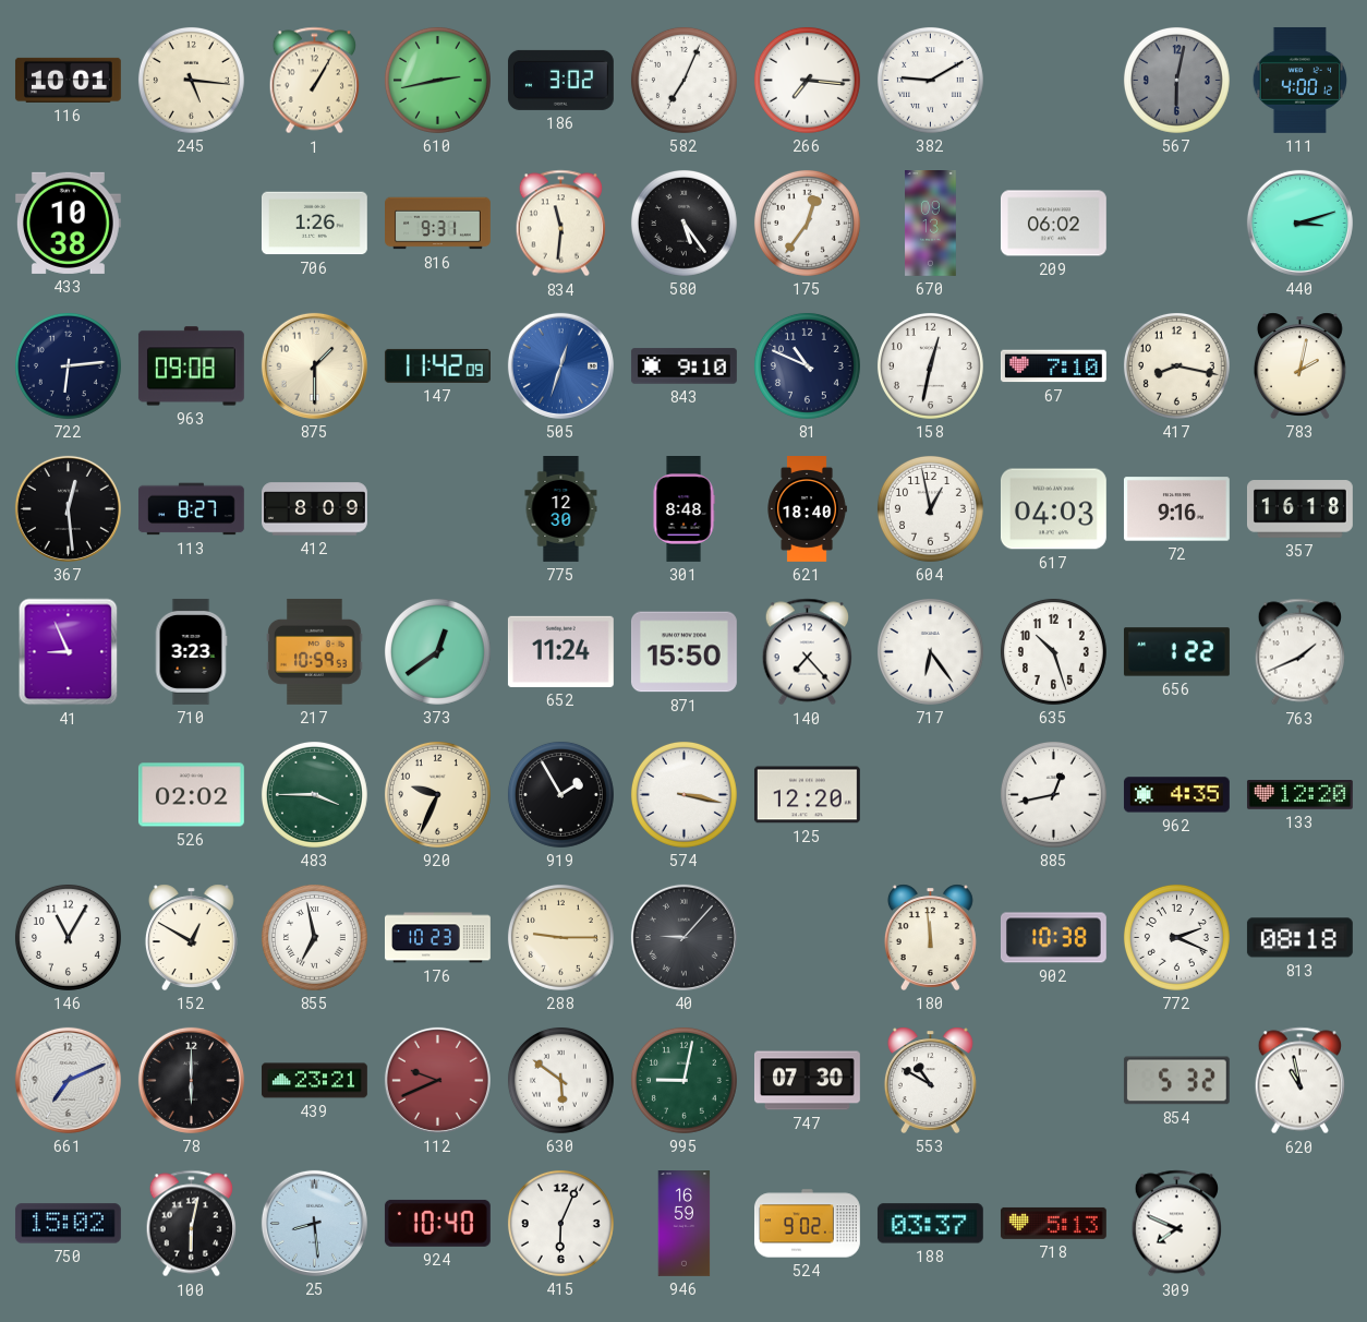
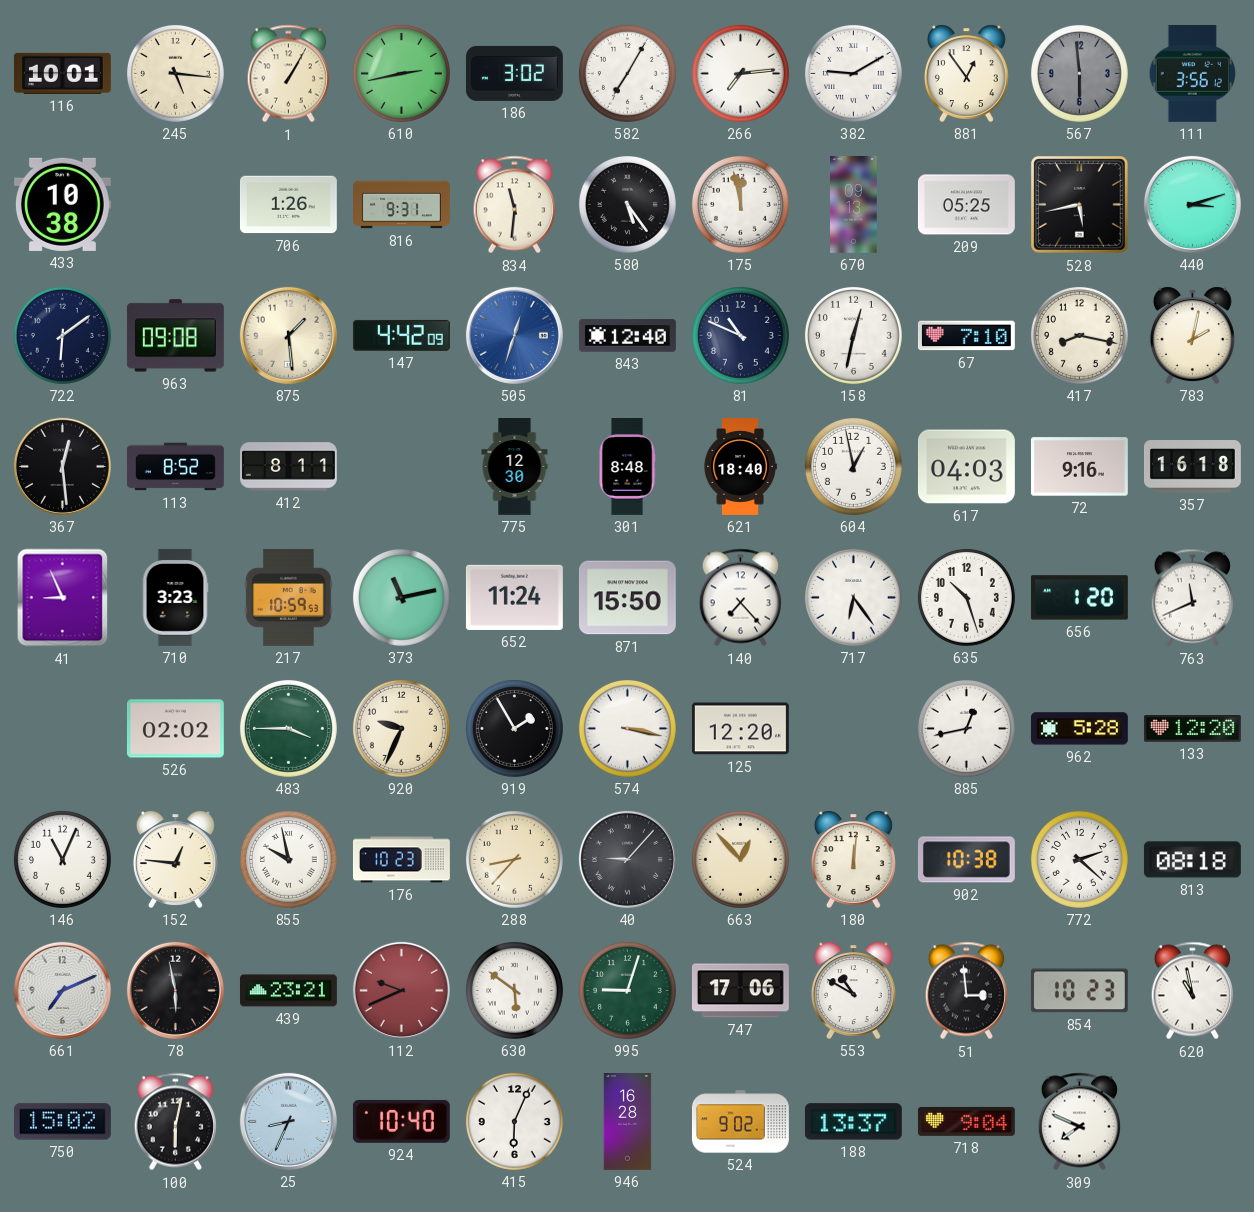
582: 7:04 -> 7:05
266: 7:16 -> 7:14
881: none -> 12:54
567: 6:02 -> 5:59
111: 4:00 -> 3:56
175: 12:36 -> 11:58
209: 06:02 -> 05:25
528: none -> 5:43
722: 6:14 -> 6:09
875: 1:30 -> 1:29
147: 11:42 -> 4:42
843: 9:10 -> 12:40
113: 8:27 -> 8:52
412: 8:09 -> 8:11
373: 12:39 -> 11:13
656: 1:22 -> 1:20
763: 1:41 -> 11:41
962: 4:35 -> 5:28
146: 11:05 -> 11:04
152: 12:50 -> 12:46
855: 6:58 -> 9:58
288: 9:15 -> 8:37
663: none -> 12:53
180: 11:59 -> 12:01
772: 2:19 -> 2:22
78: 6:00 -> 5:58
995: 9:02 -> 9:03
747: 07:30 -> 17:06
51: none -> 2:59
854: 5:32 -> 10:23
25: 8:29 -> 8:34
946: 16:59 -> 16:28
188: 03:37 -> 13:37
718: 5:13 -> 9:04
